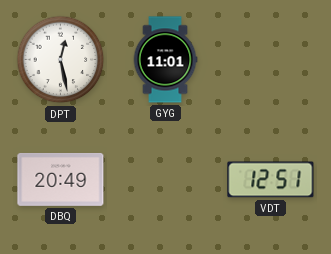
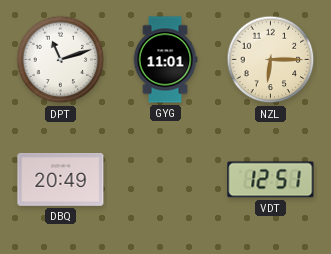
DPT: 12:28 -> 11:12
NZL: none -> 6:15
